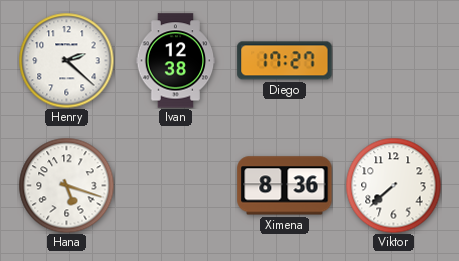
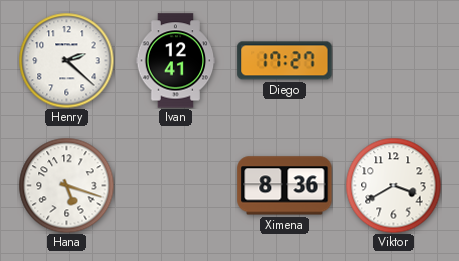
Ivan: 12:38 -> 12:41
Viktor: 7:38 -> 3:40
